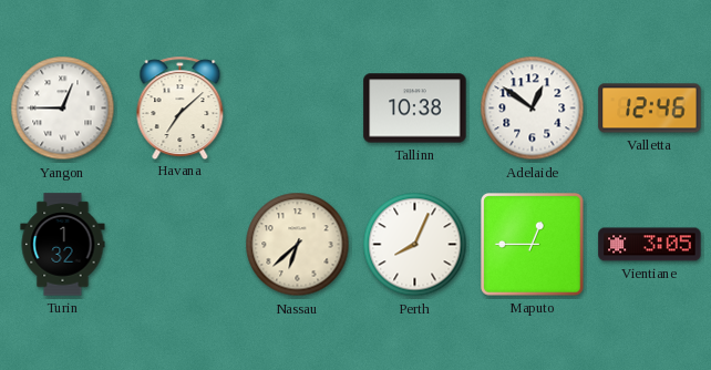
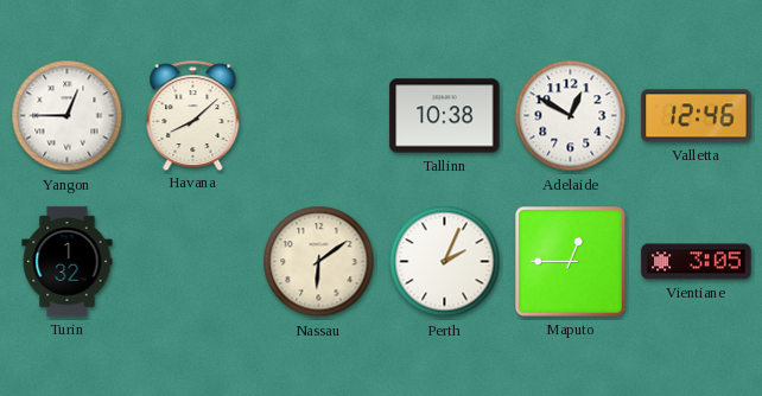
Havana: 7:08 -> 8:08
Adelaide: 12:51 -> 12:50
Nassau: 6:38 -> 6:09
Perth: 8:04 -> 2:04
